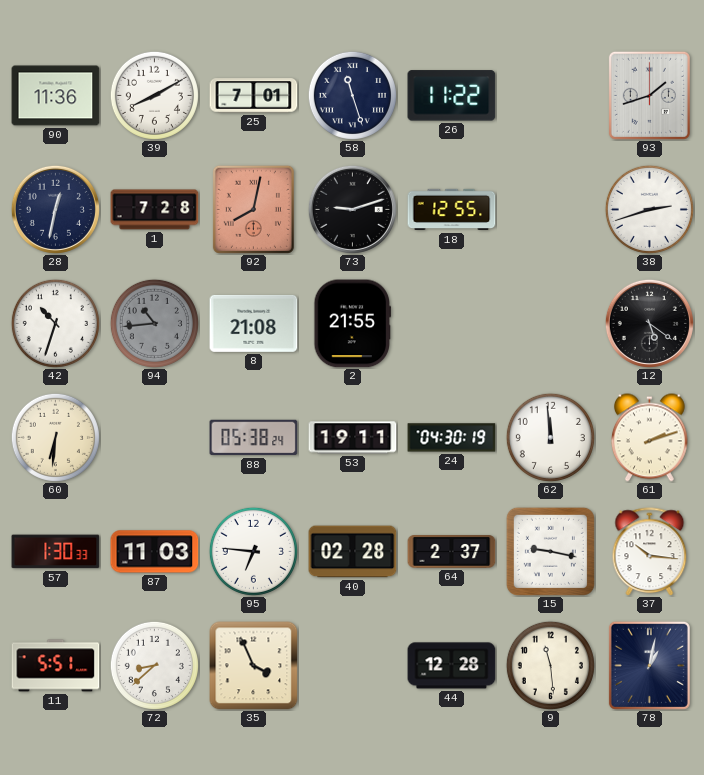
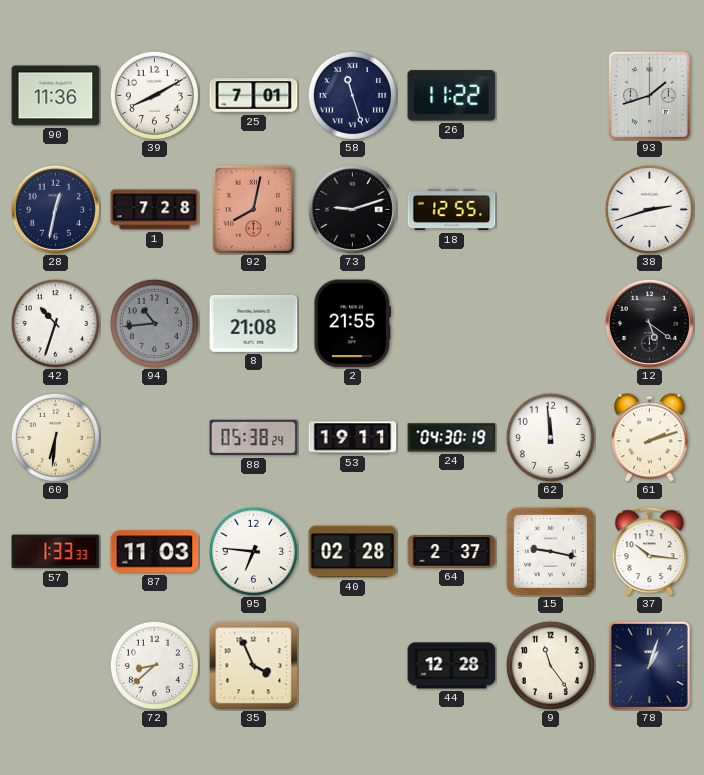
57: 1:30 -> 1:33
11: 5:51 -> none
9: 11:29 -> 11:24
78: 1:02 -> 1:03
